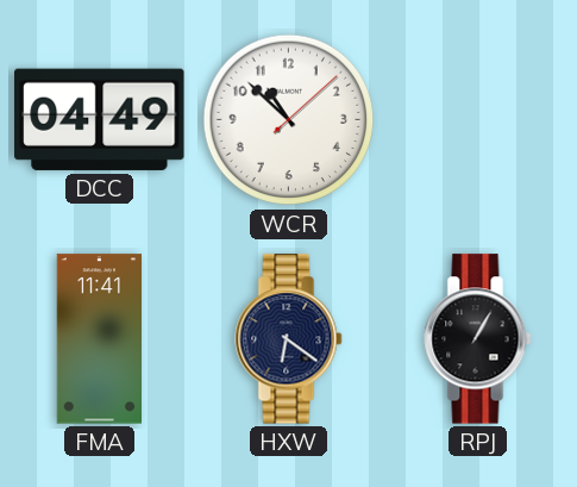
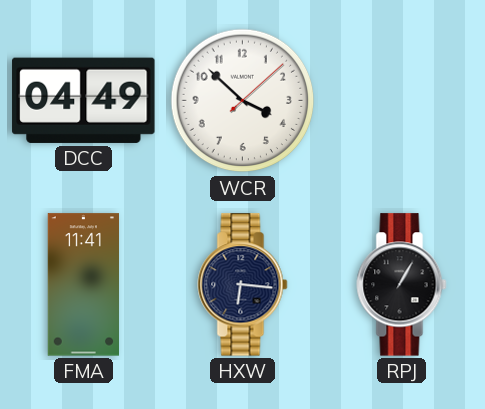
WCR: 10:52 -> 3:52
HXW: 6:21 -> 6:16
